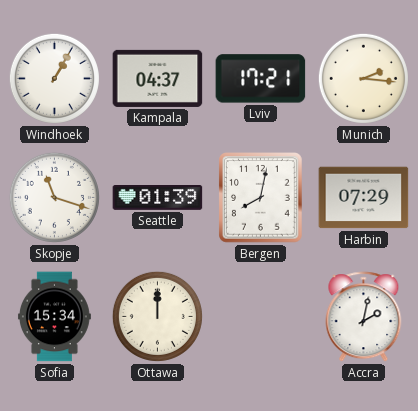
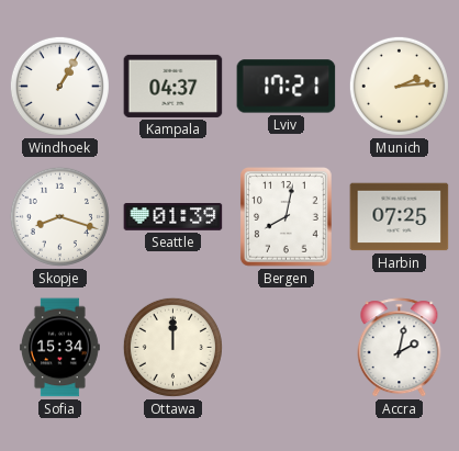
Munich: 2:16 -> 2:14
Skopje: 11:18 -> 8:18
Harbin: 07:29 -> 07:25
